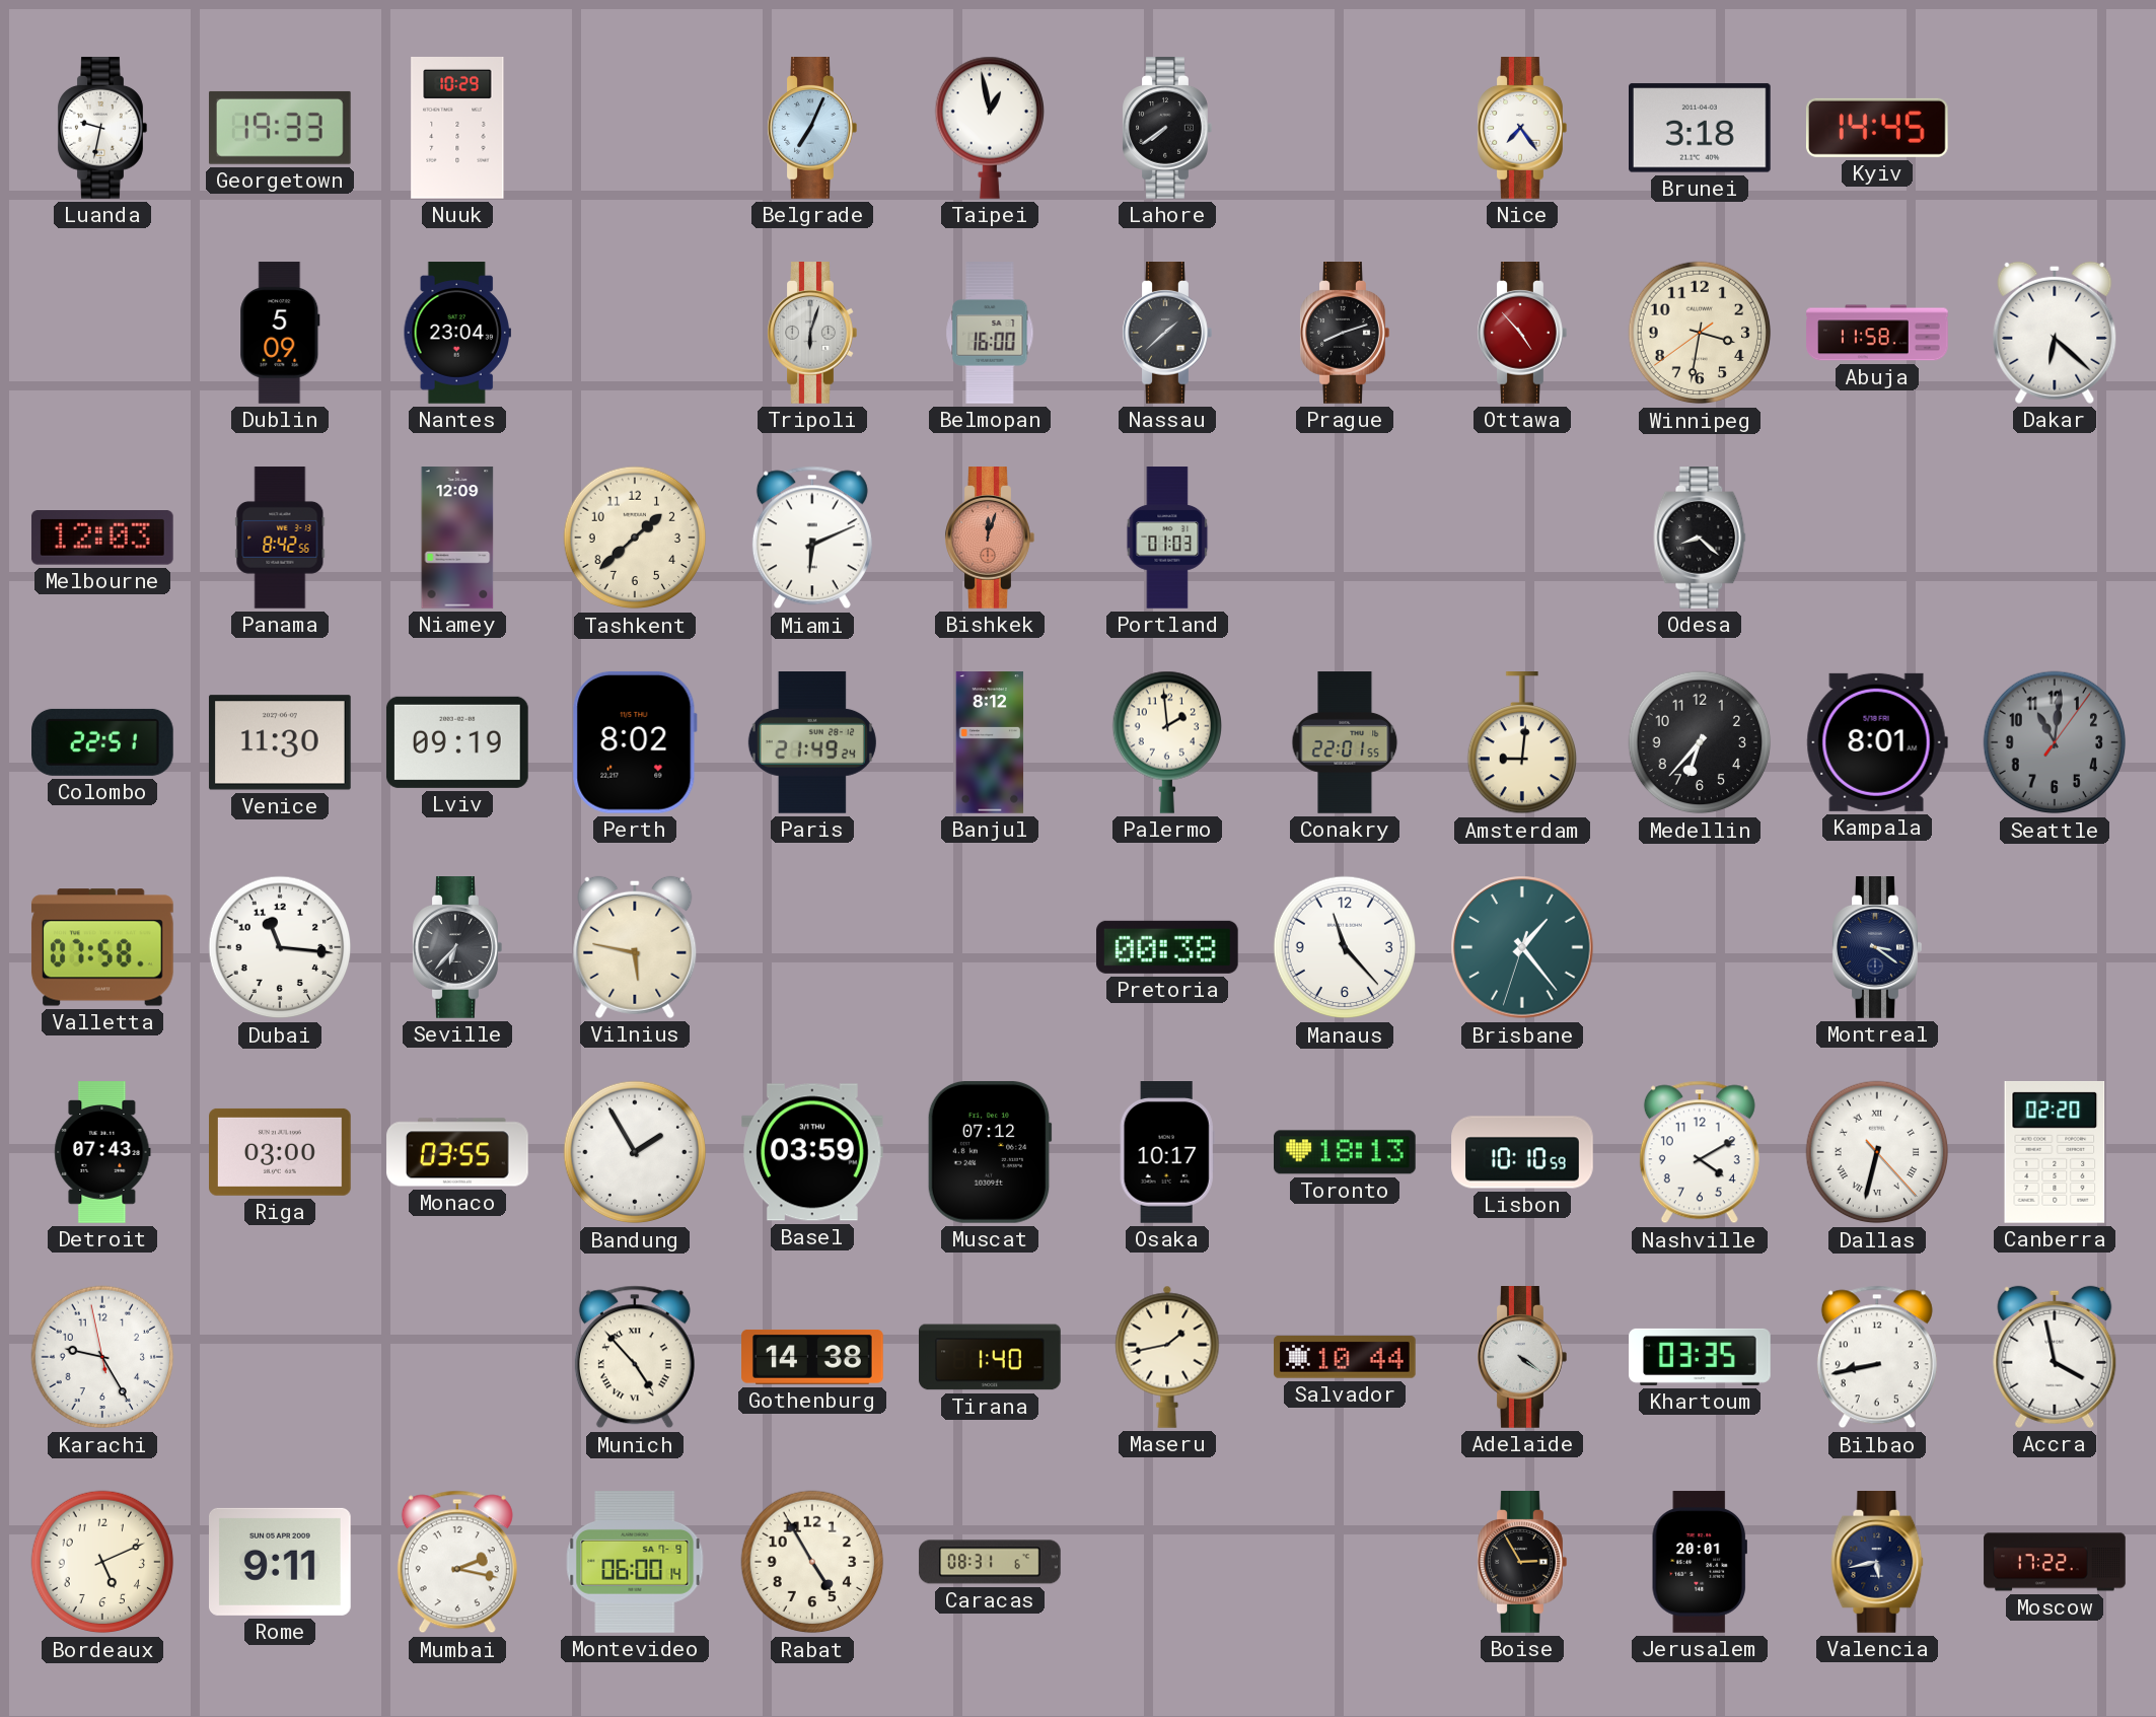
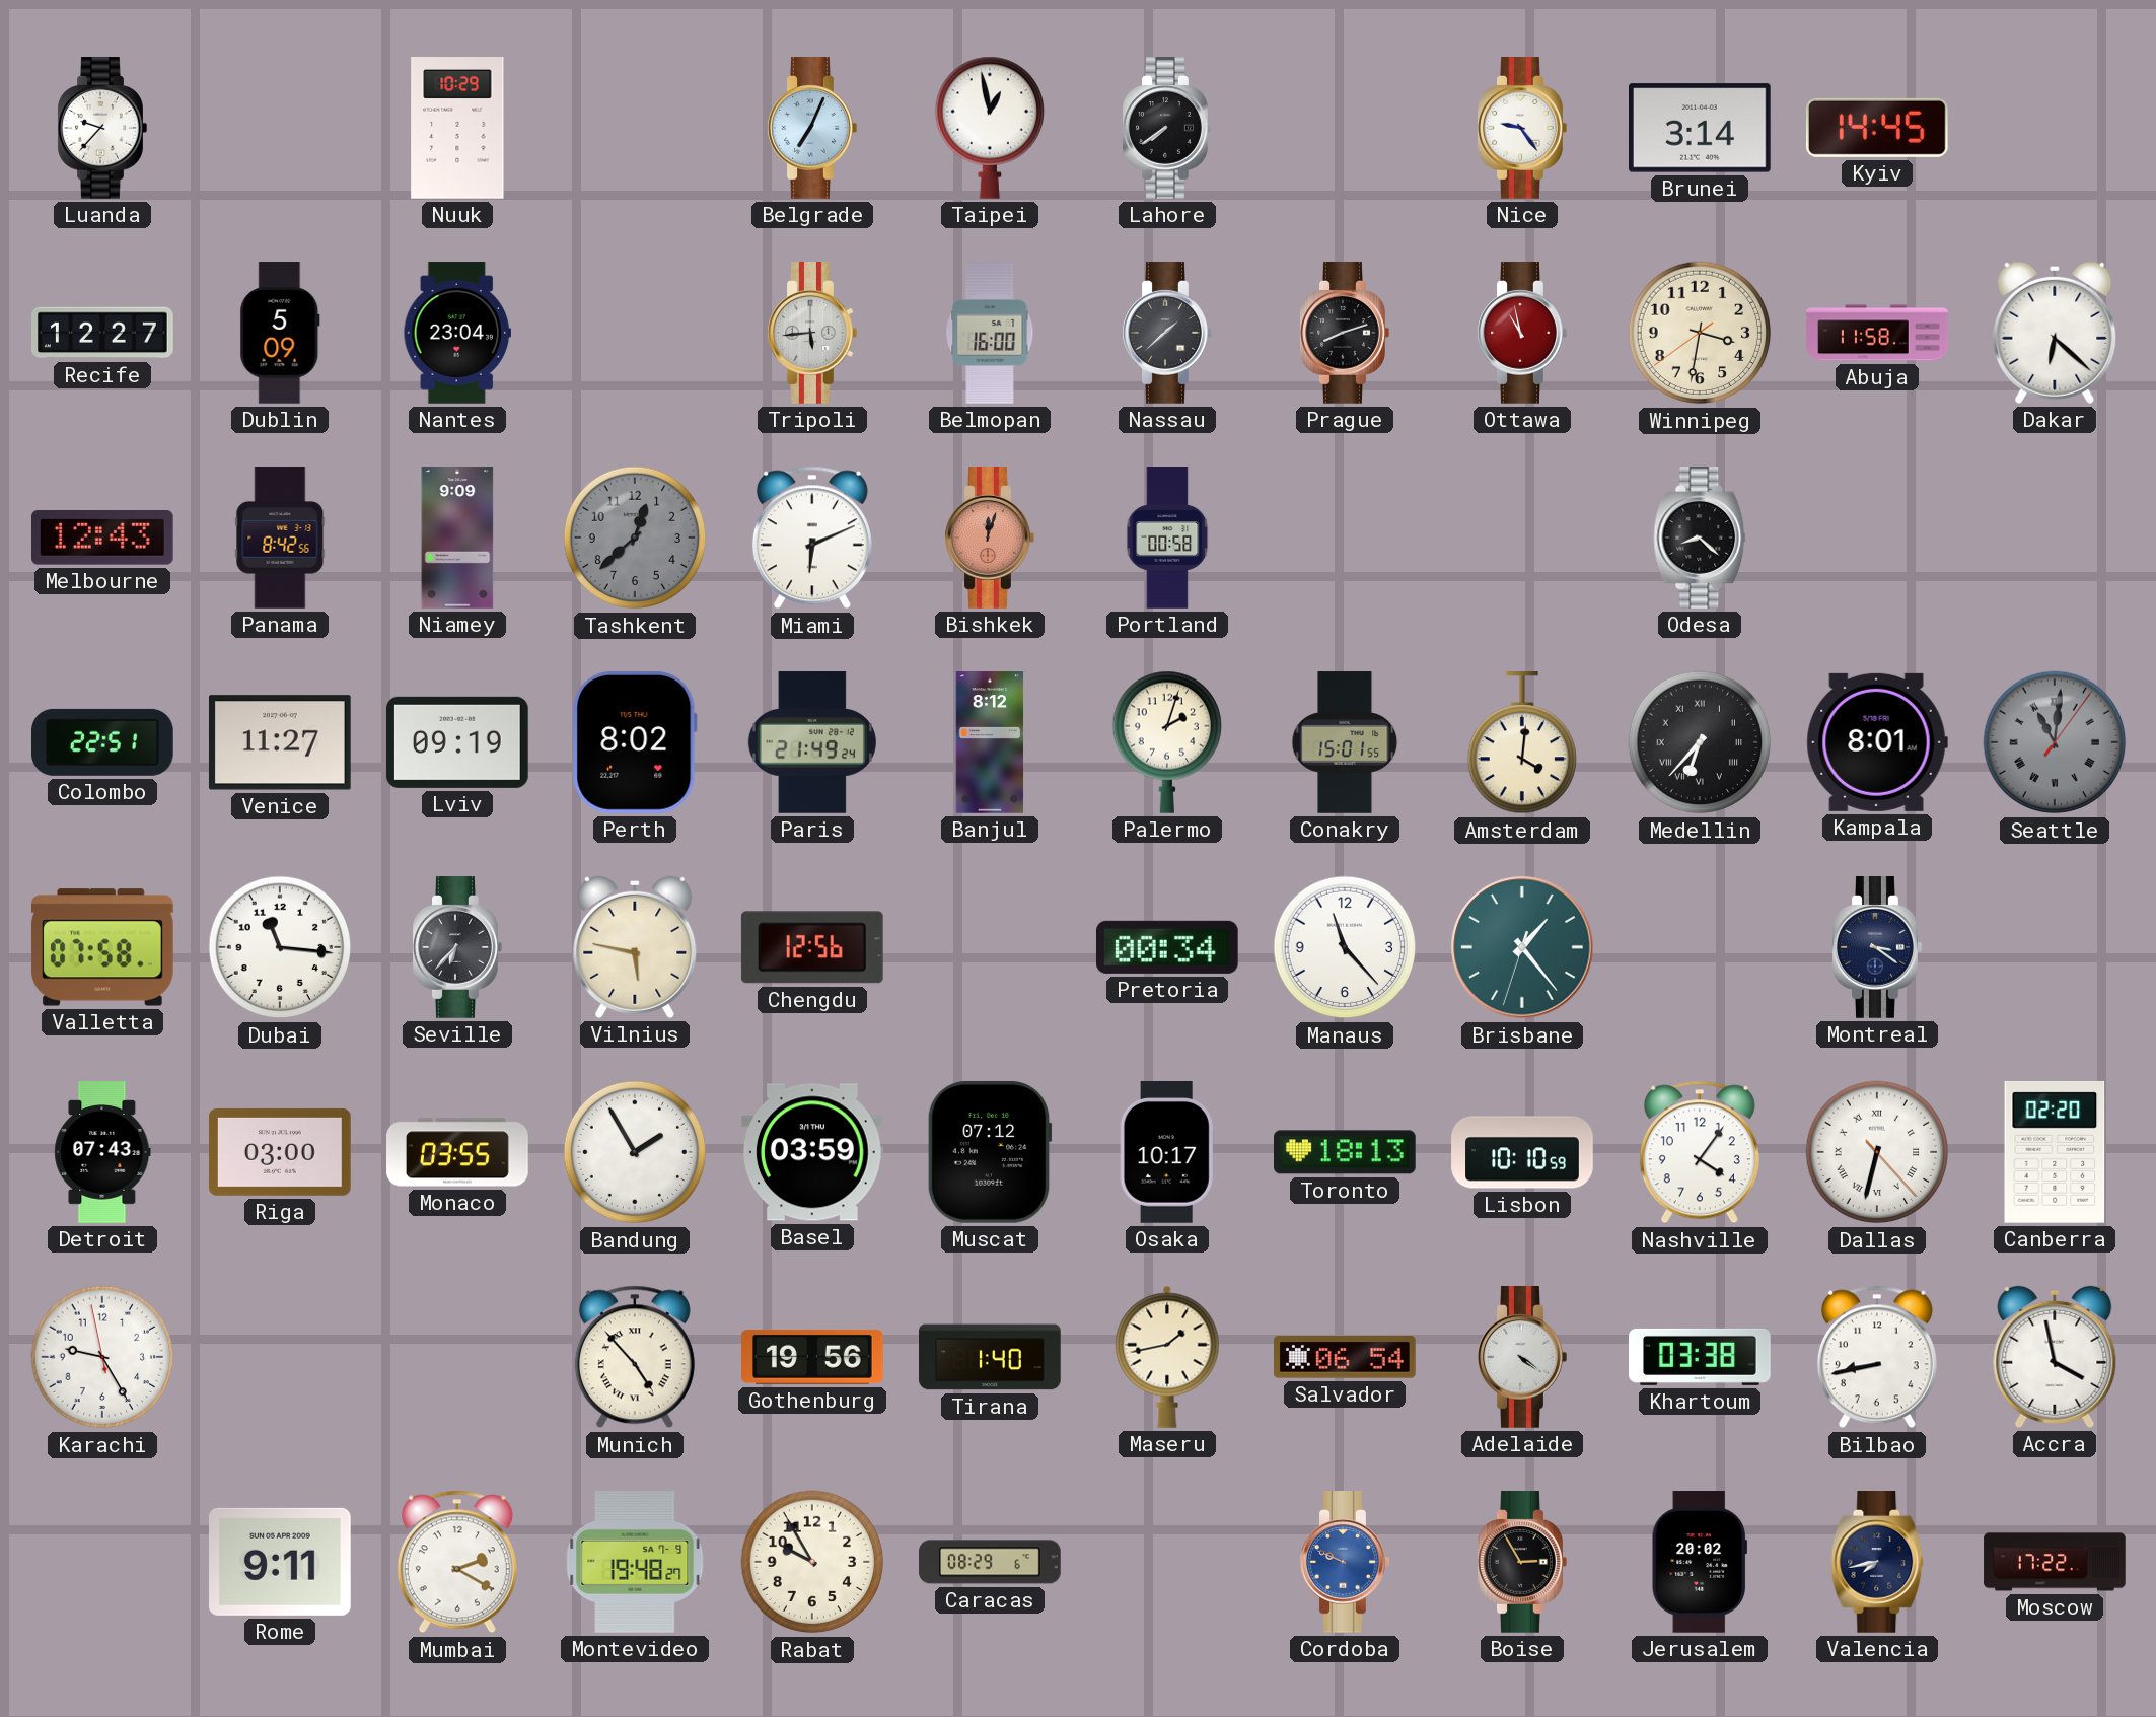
Luanda: 9:32 -> 9:37
Georgetown: 19:33 -> none
Nice: 7:24 -> 9:24
Brunei: 3:18 -> 3:14
Recife: none -> 12:27
Tripoli: 6:03 -> 5:44
Ottawa: 4:53 -> 10:58
Melbourne: 12:03 -> 12:43
Niamey: 12:09 -> 9:09
Tashkent: 1:38 -> 12:38
Tashkent dial: cream -> grey
Portland: 01:03 -> 00:58
Venice: 11:30 -> 11:27
Palermo: 1:59 -> 2:03
Conakry: 22:01 -> 15:01
Amsterdam: 9:01 -> 4:01
Medellin numerals: Arabic -> Roman
Seattle numerals: Arabic -> Roman
Chengdu: none -> 12:56
Pretoria: 00:38 -> 00:34
Nashville: 4:10 -> 4:06
Gothenburg: 14:38 -> 19:56
Salvador: 10:44 -> 06:54
Khartoum: 03:35 -> 03:38
Bordeaux: 5:11 -> none
Mumbai: 2:17 -> 2:20
Montevideo: 06:00 -> 19:48
Rabat: 4:55 -> 9:55
Caracas: 08:31 -> 08:29
Cordoba: none -> 9:49
Jerusalem: 20:01 -> 20:02
Valencia: 5:43 -> 7:43
